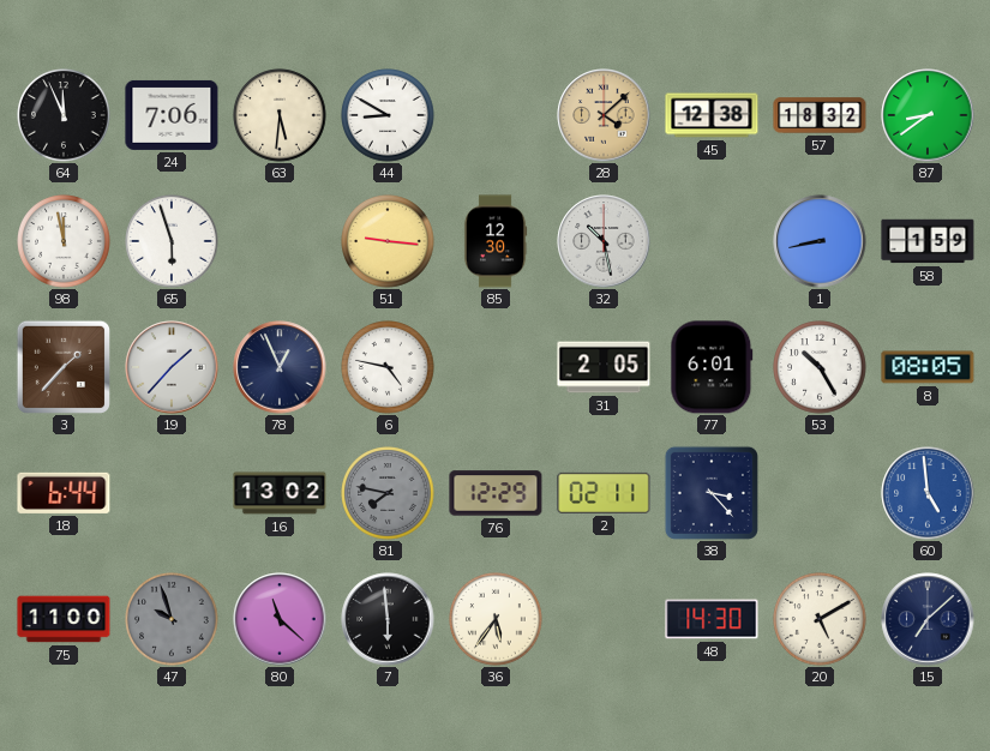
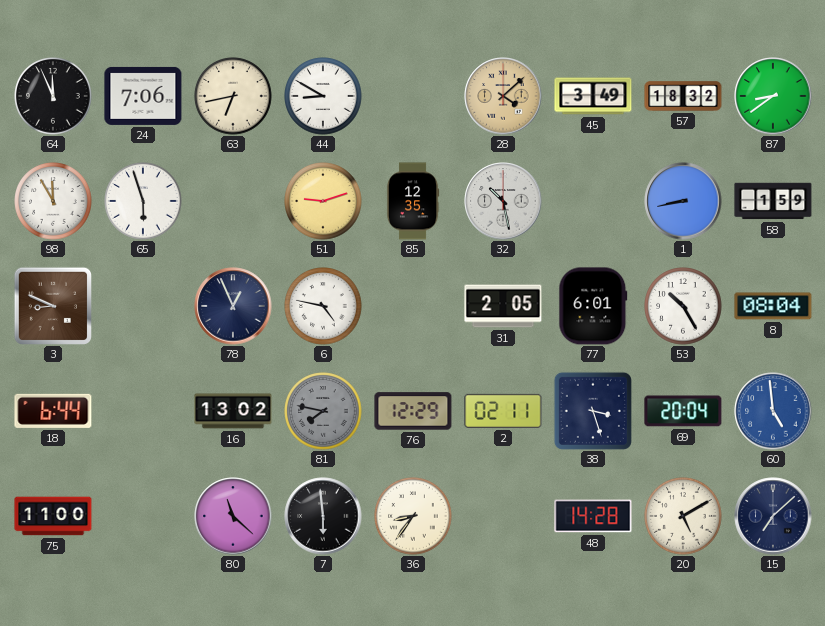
63: 5:31 -> 6:43
45: 12:38 -> 3:49
98: 11:58 -> 11:55
51: 9:16 -> 9:12
85: 12:30 -> 12:35
3: 1:37 -> 8:49
19: 1:37 -> none
8: 08:05 -> 08:04
38: 3:23 -> 3:27
69: none -> 20:04
47: 9:57 -> none
36: 5:36 -> 8:36
48: 14:30 -> 14:28
